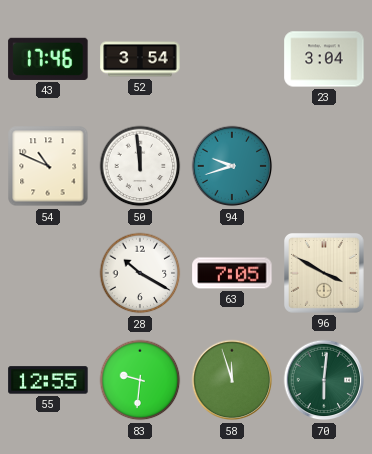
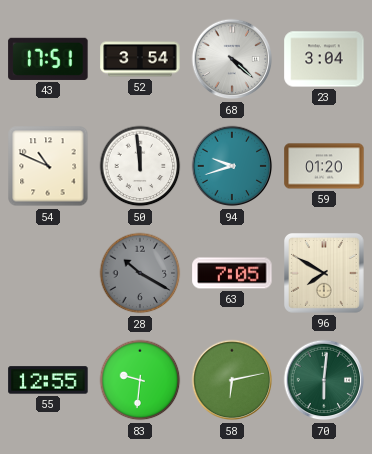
43: 17:46 -> 17:51
68: none -> 4:22
59: none -> 01:20
28 dial: white -> grey
96: 3:50 -> 7:50
58: 11:57 -> 6:13
